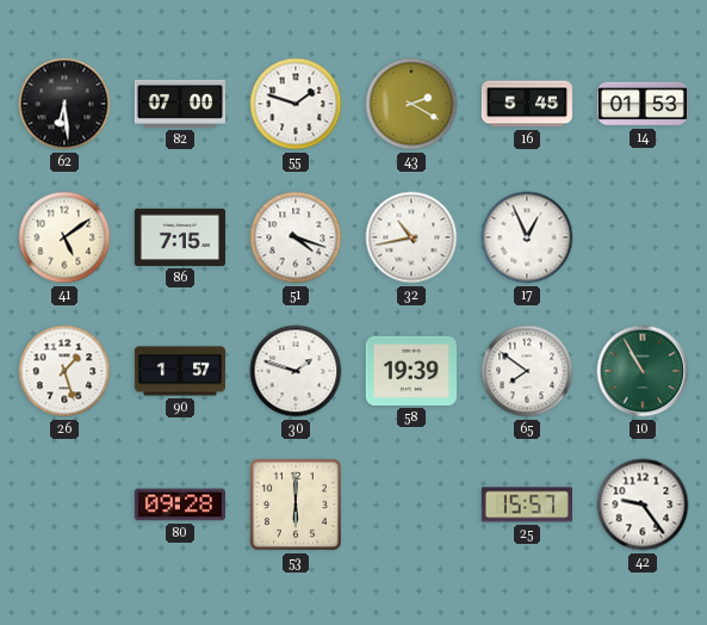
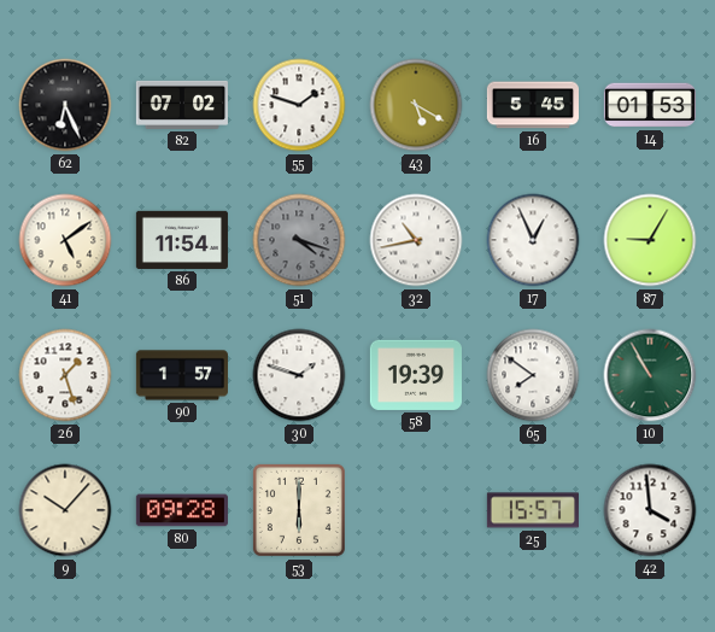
62: 6:29 -> 6:26
82: 07:00 -> 07:02
43: 2:20 -> 5:20
86: 7:15 -> 11:54
51 dial: white -> grey
87: none -> 9:05
9: none -> 10:07
42: 9:24 -> 3:59
